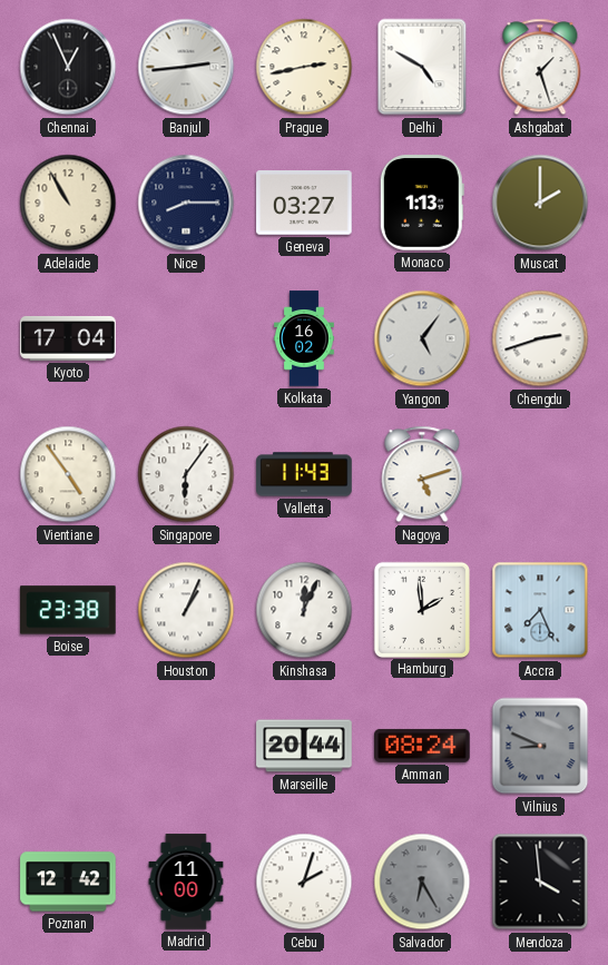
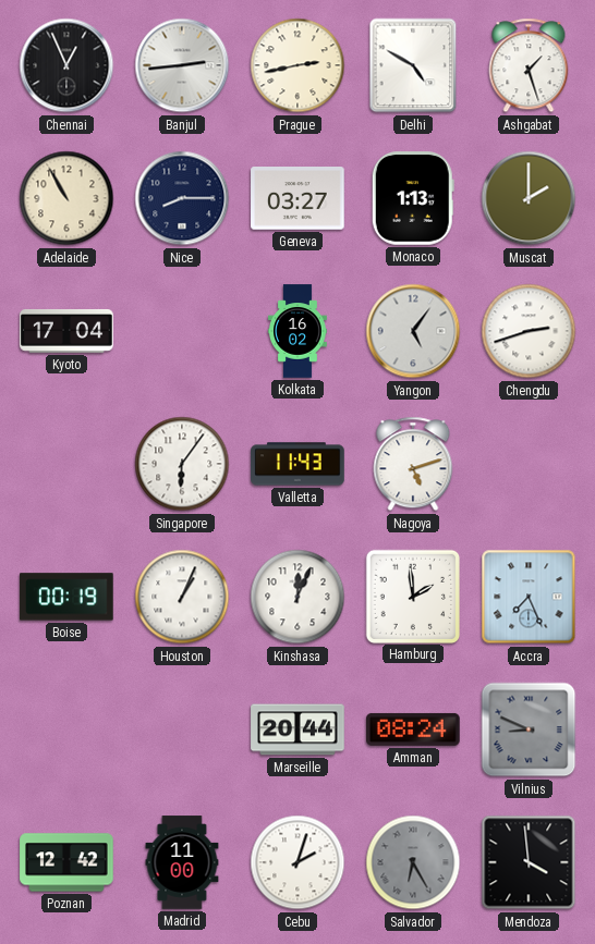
Vientiane: 4:54 -> none
Boise: 23:38 -> 00:19
